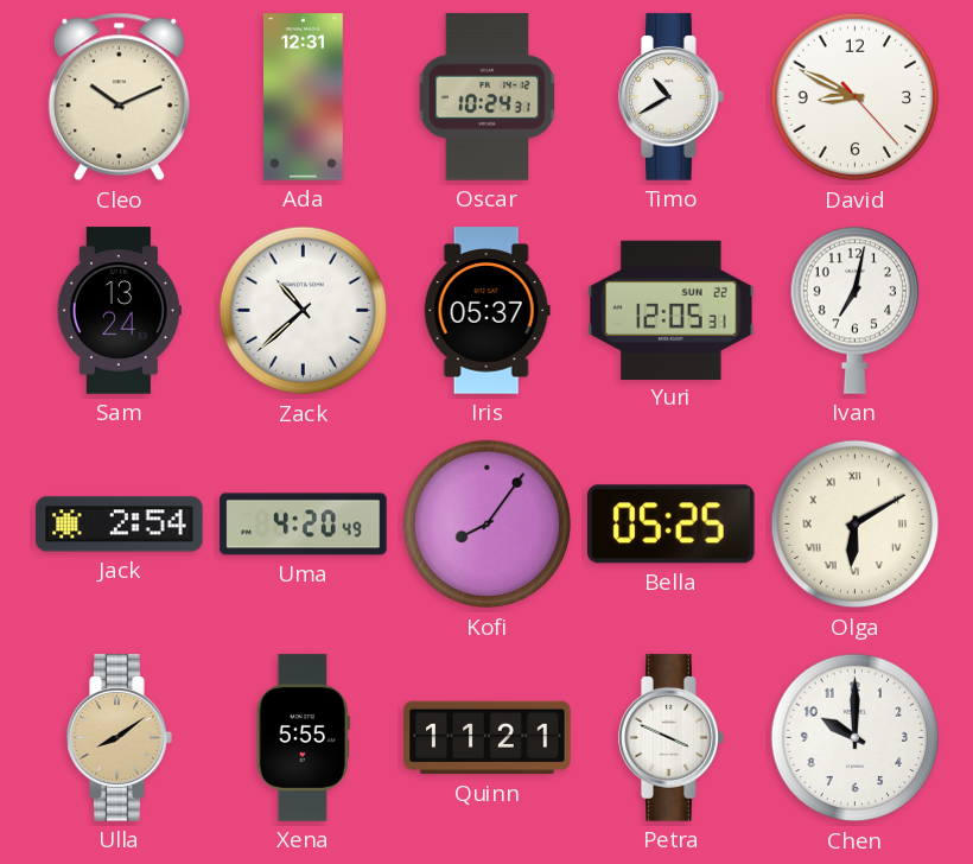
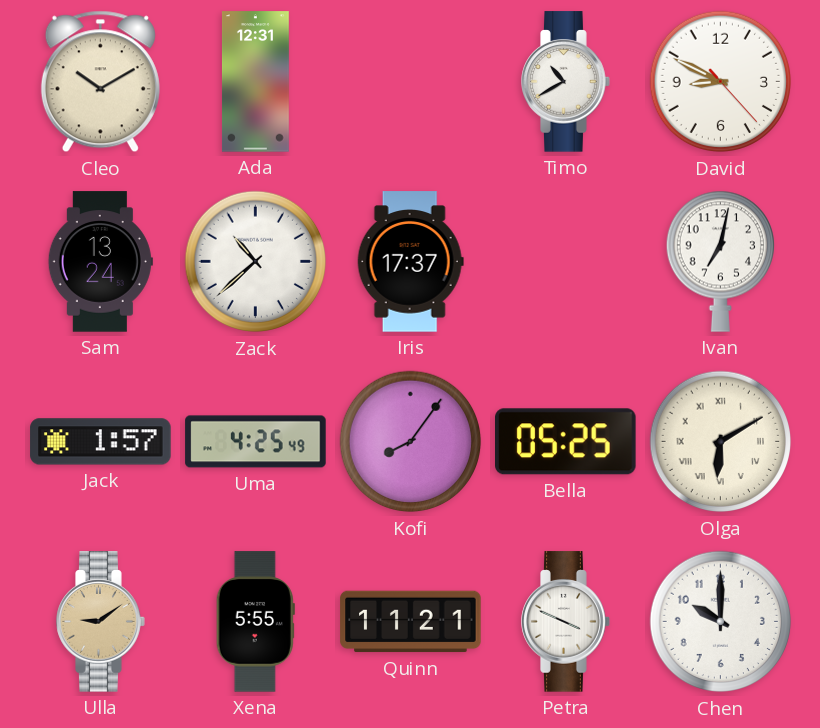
Cleo: 10:11 -> 10:10
Oscar: 10:24 -> none
Iris: 05:37 -> 17:37
Yuri: 12:05 -> none
Jack: 2:54 -> 1:57
Uma: 4:20 -> 4:25
Ulla: 8:09 -> 9:09
